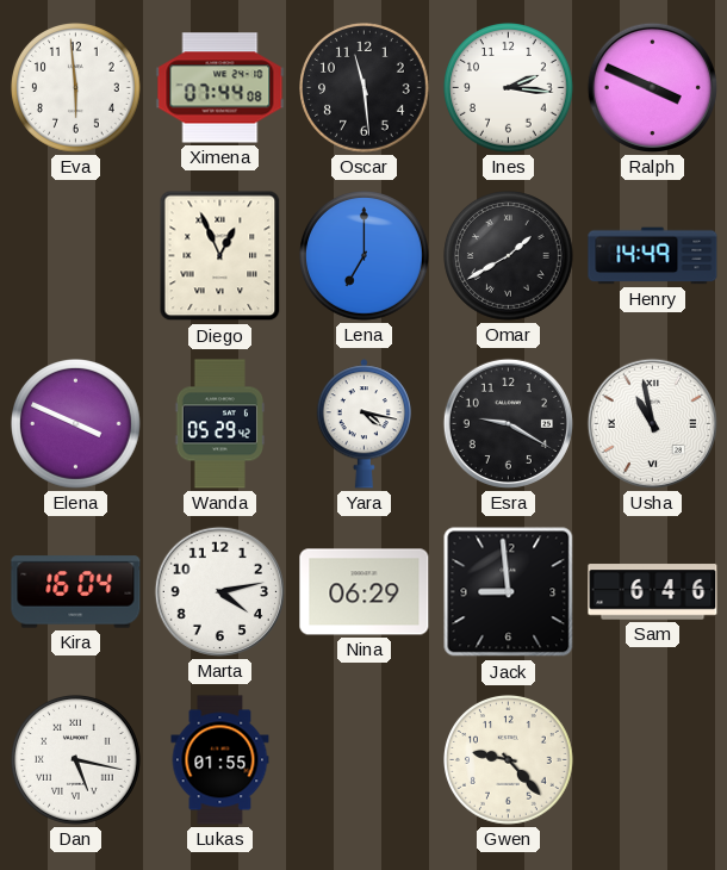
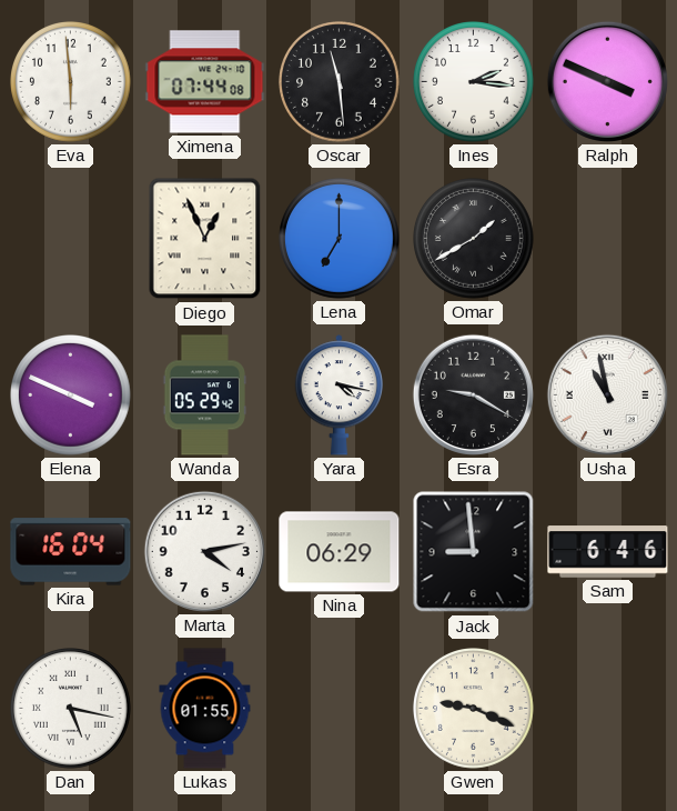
Henry: 14:49 -> none
Gwen: 9:23 -> 9:19
